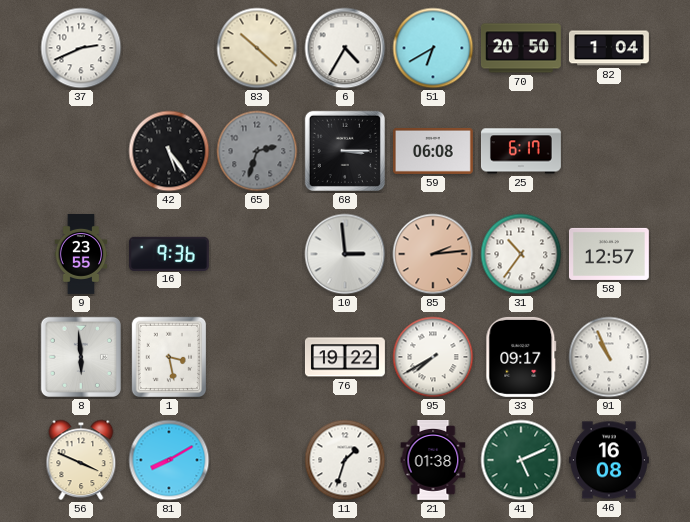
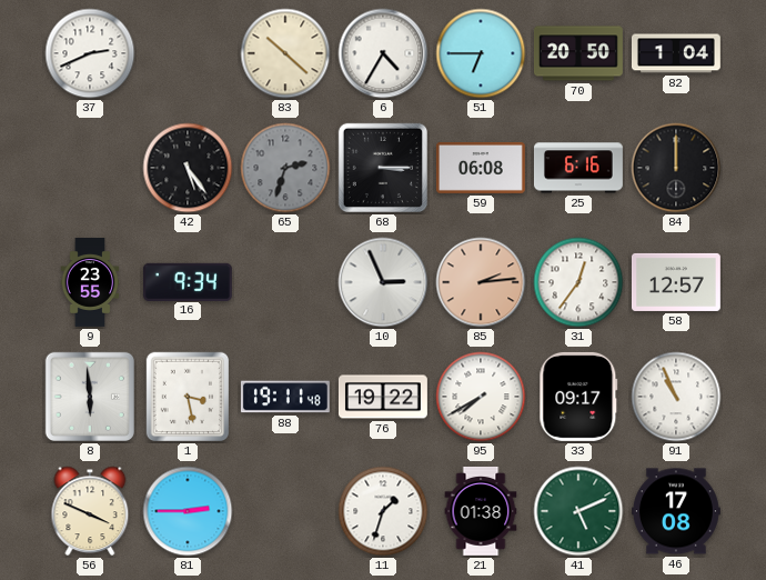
51: 6:40 -> 6:45
25: 6:17 -> 6:16
84: none -> 12:00
16: 9:36 -> 9:34
10: 2:59 -> 2:56
31: 10:36 -> 12:36
88: none -> 19:11
81: 8:10 -> 2:45
46: 16:08 -> 17:08
